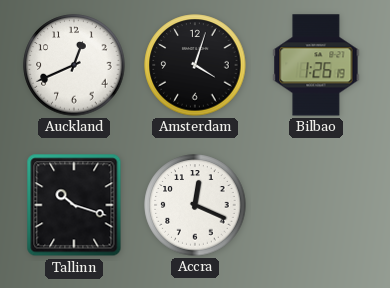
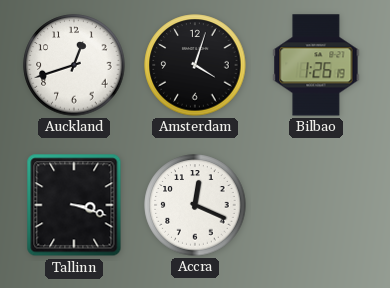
Auckland: 12:41 -> 12:42
Tallinn: 10:18 -> 3:18
